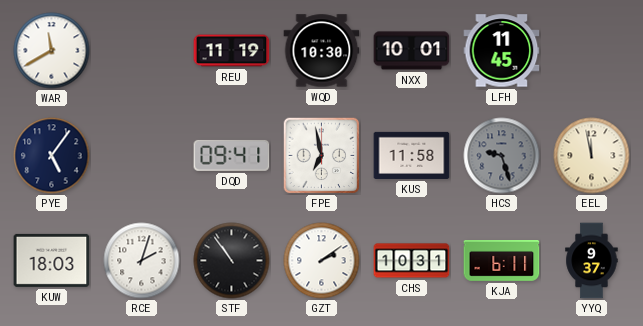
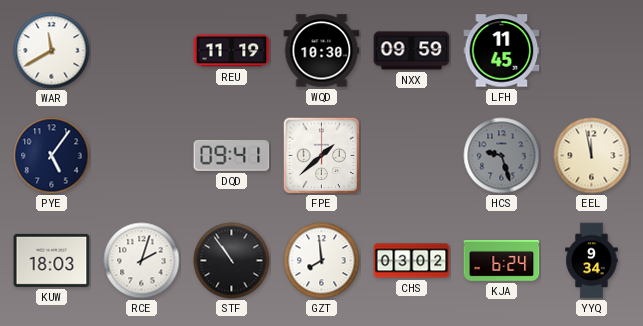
NXX: 10:01 -> 09:59
FPE: 6:58 -> 1:38
KUS: 11:58 -> none
GZT: 2:09 -> 7:59
CHS: 10:31 -> 03:02
KJA: 6:11 -> 6:24
YYQ: 9:37 -> 9:34
